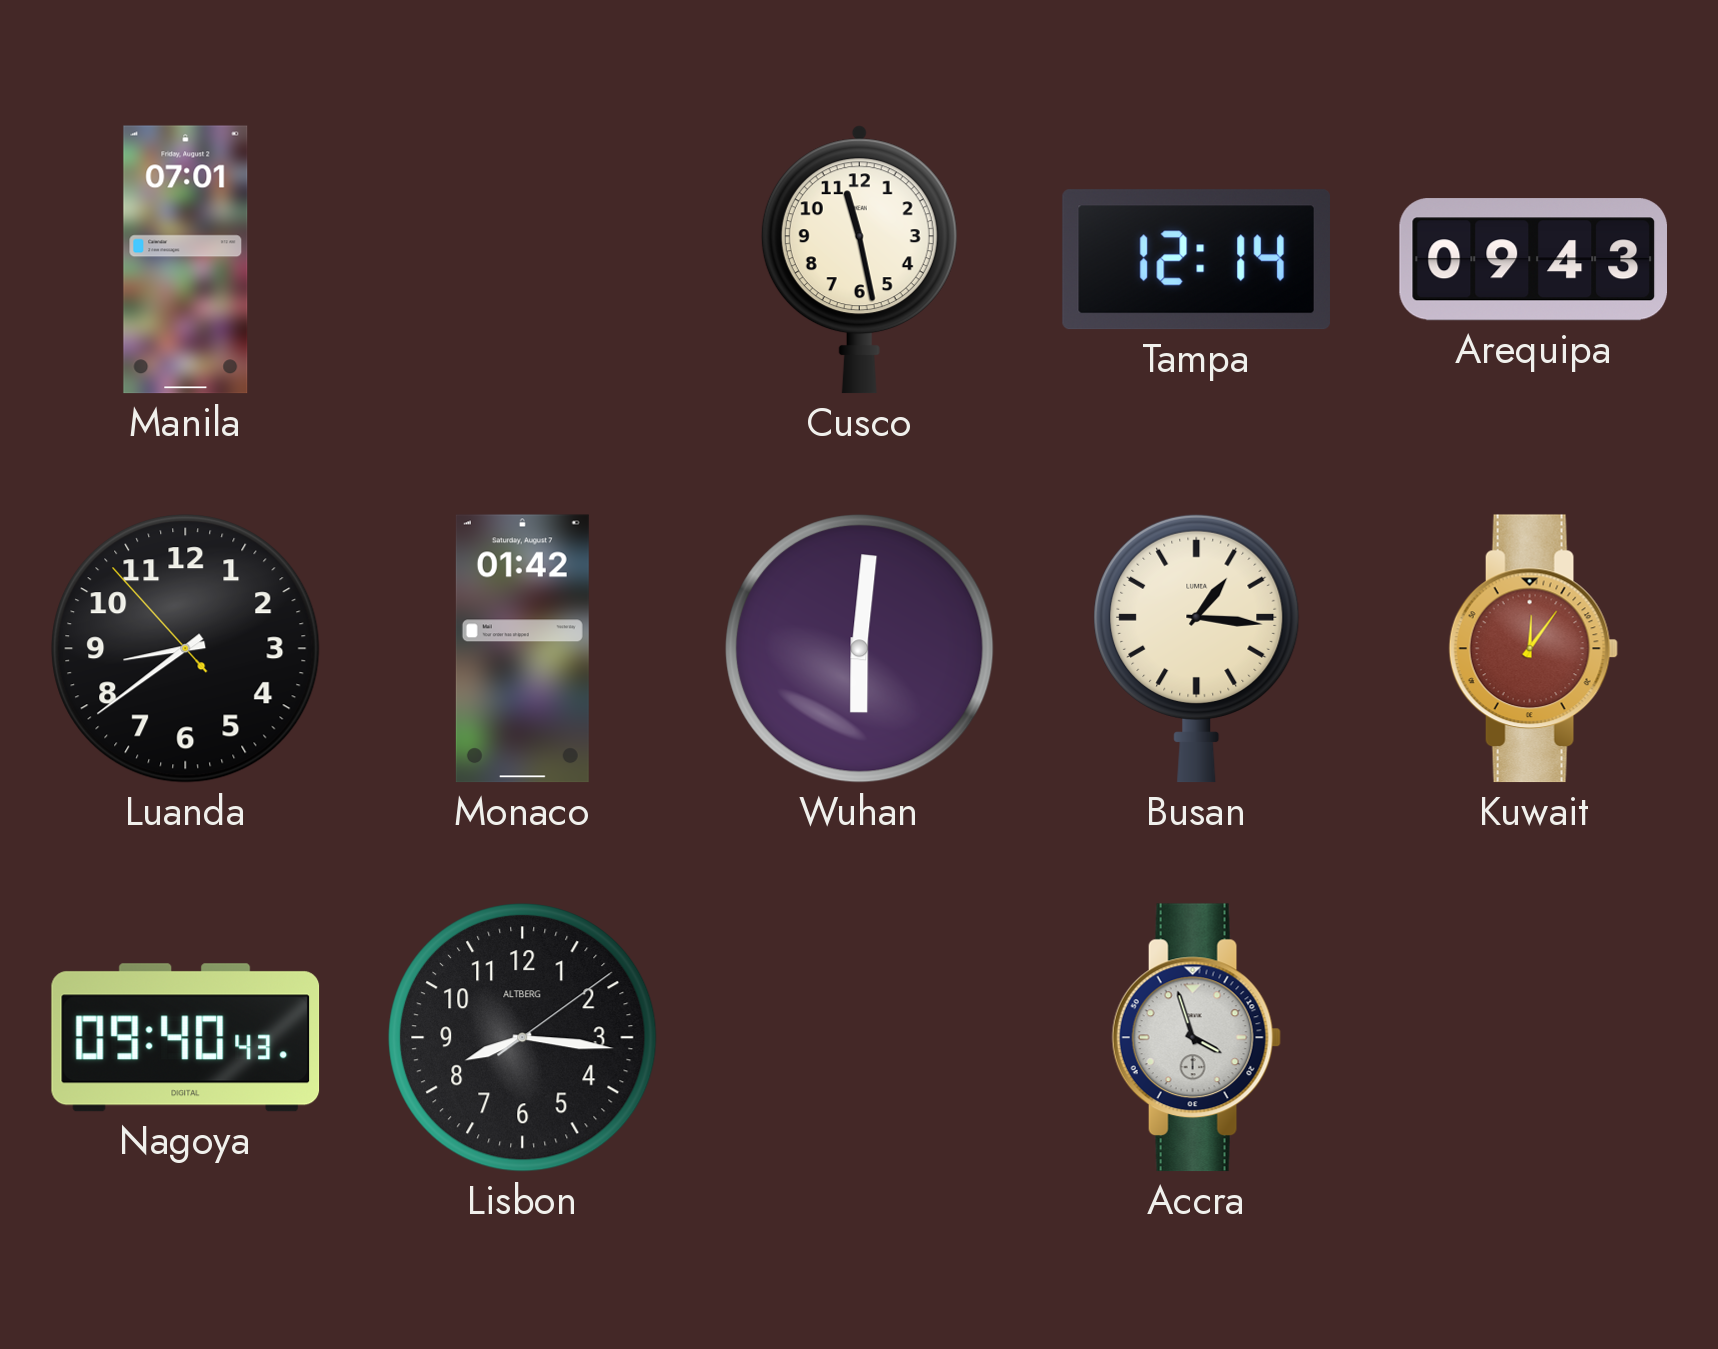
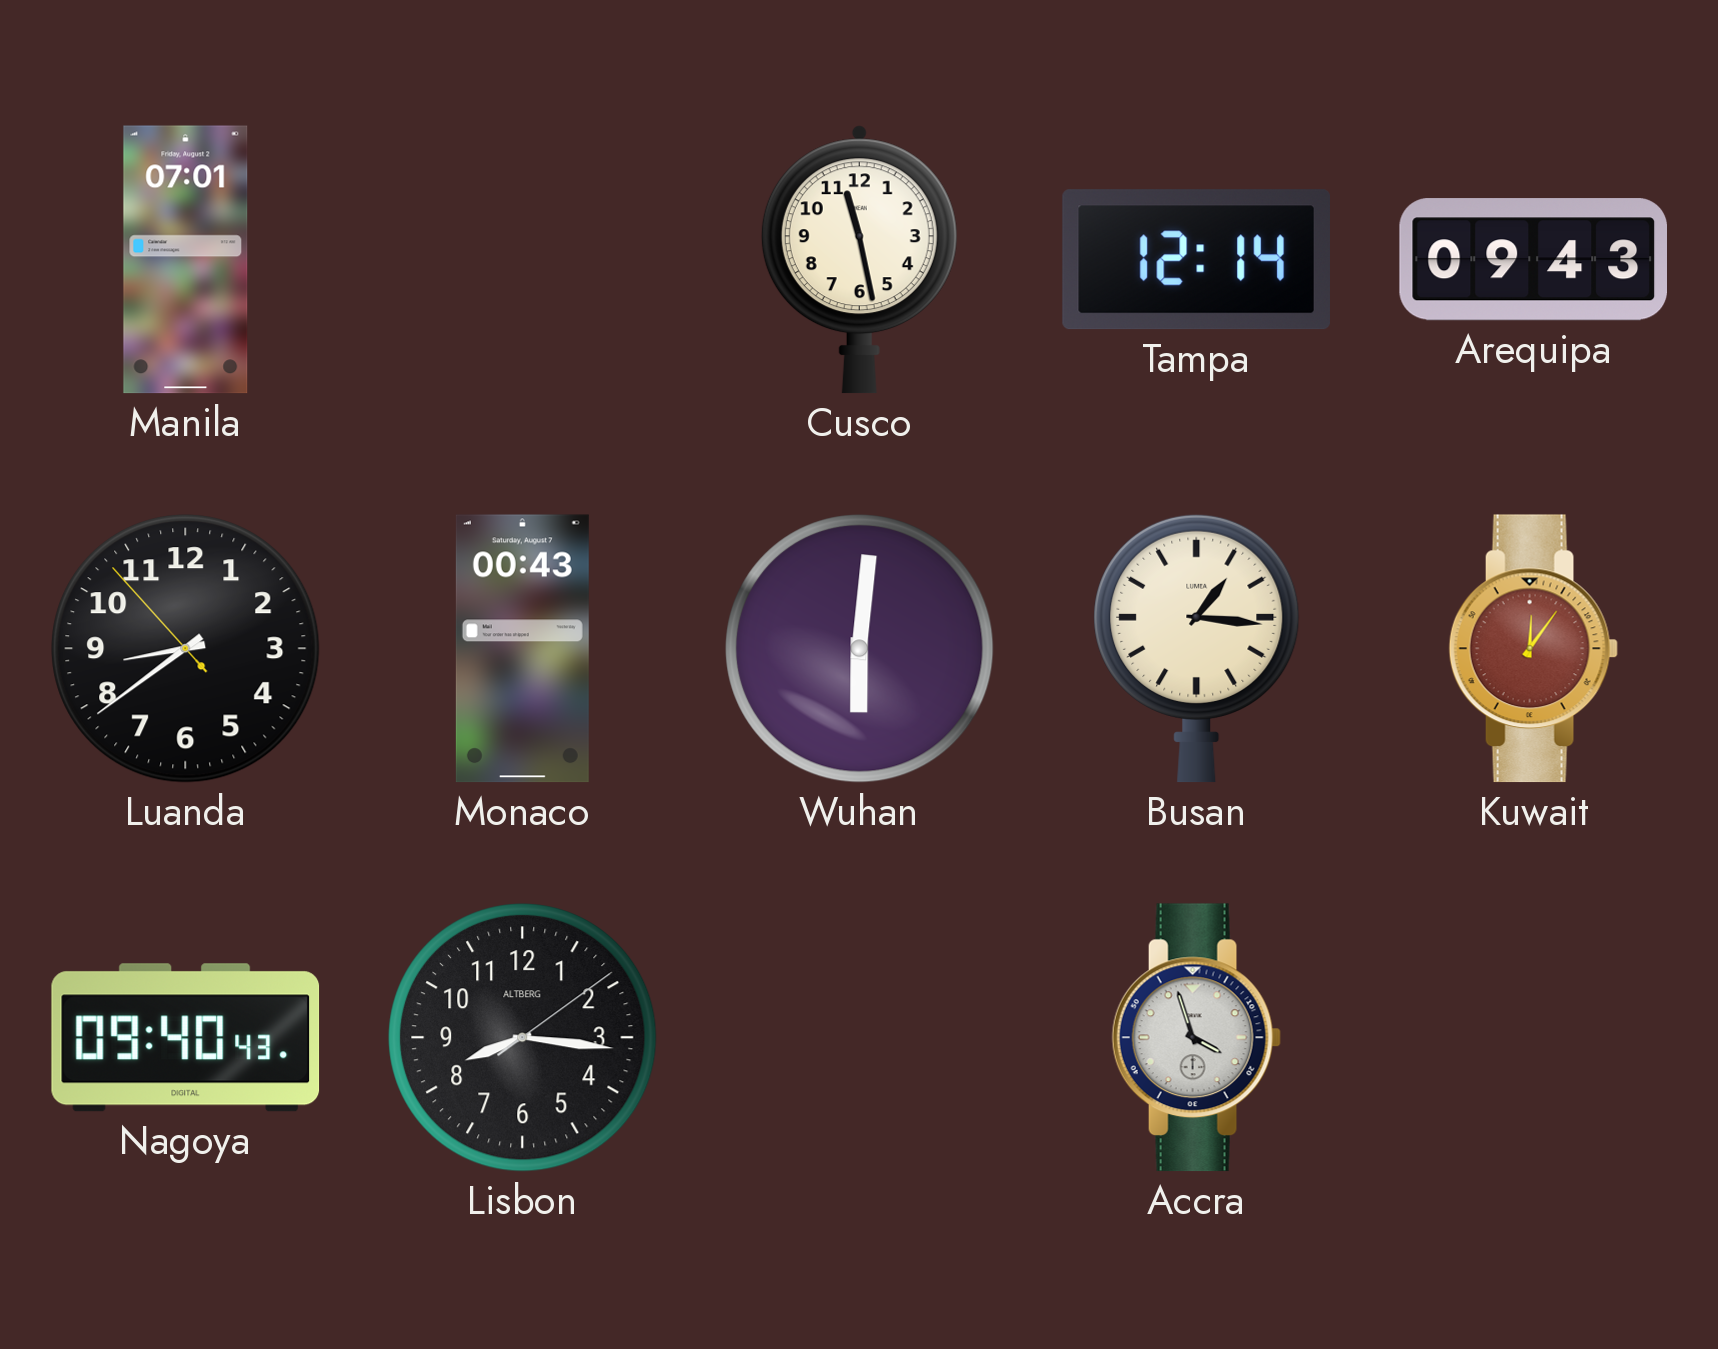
Monaco: 01:42 -> 00:43
